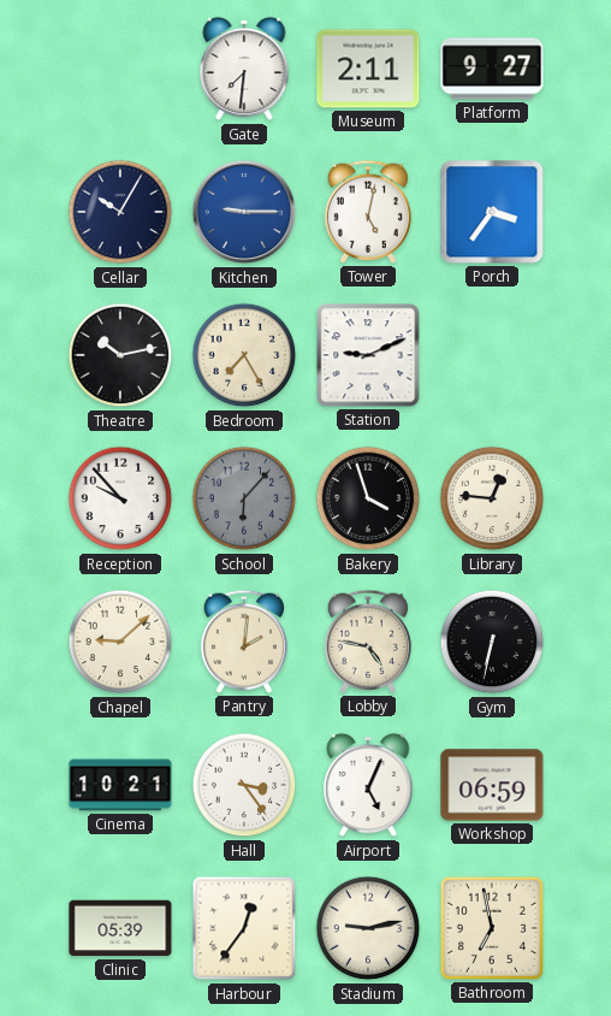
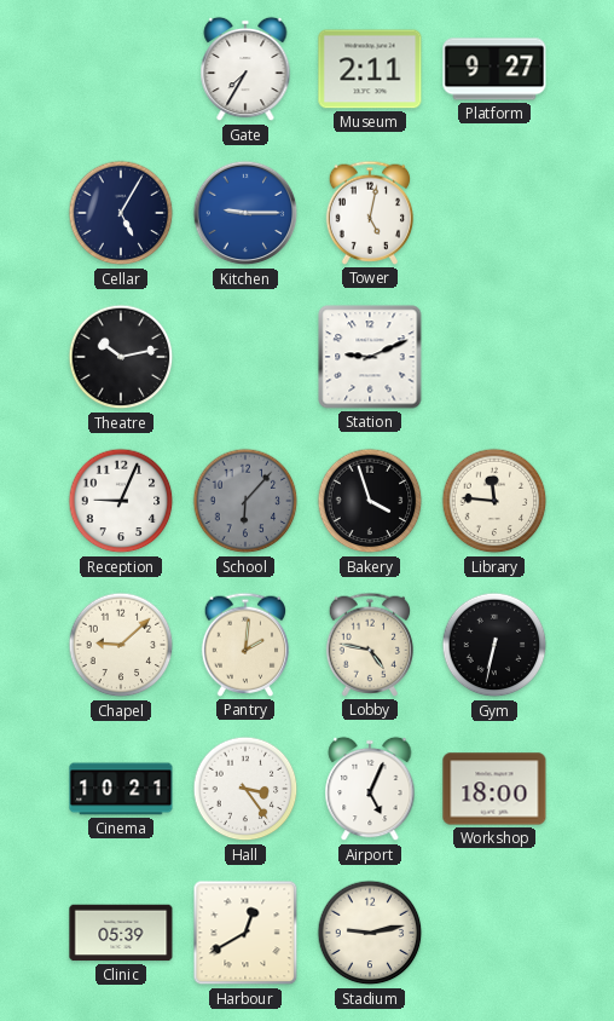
Gate: 7:31 -> 7:35
Cellar: 10:05 -> 5:05
Porch: 3:36 -> none
Bedroom: 7:25 -> none
Reception: 9:53 -> 9:04
Library: 12:46 -> 11:46
Workshop: 06:59 -> 18:00
Harbour: 12:36 -> 12:40
Bathroom: 6:58 -> none
